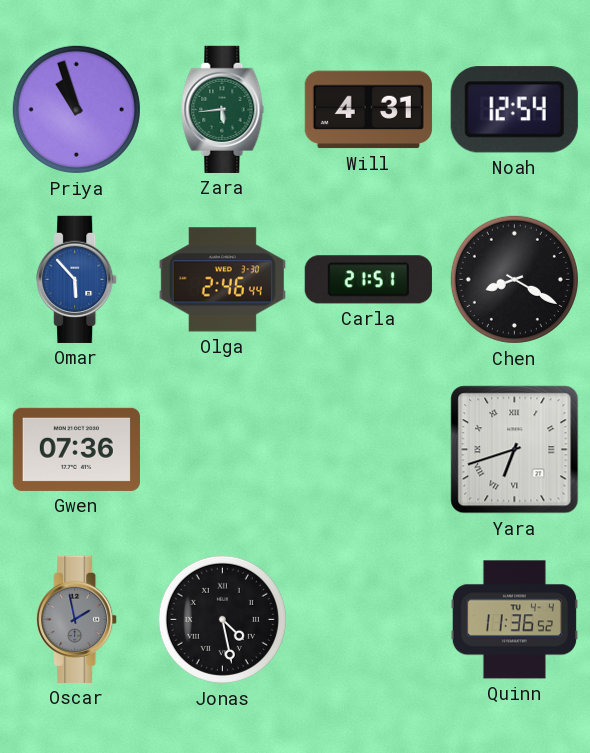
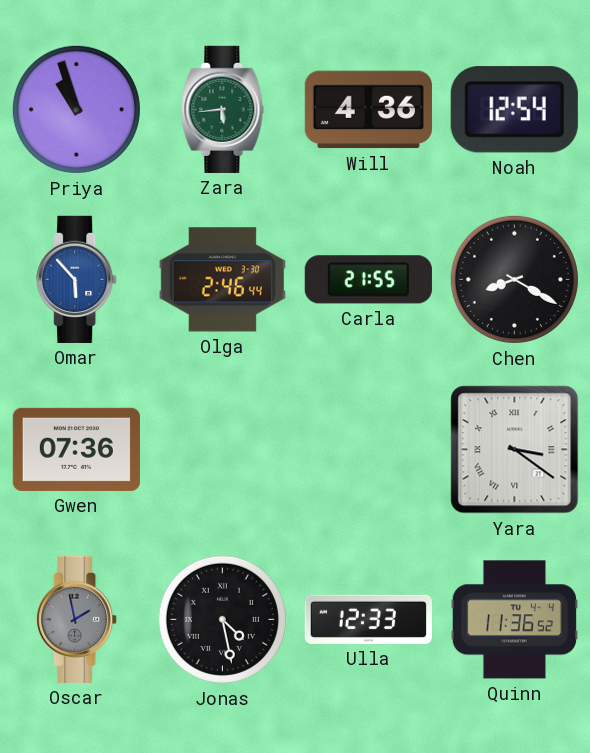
Will: 4:31 -> 4:36
Carla: 21:51 -> 21:55
Yara: 6:42 -> 3:21
Ulla: none -> 12:33
